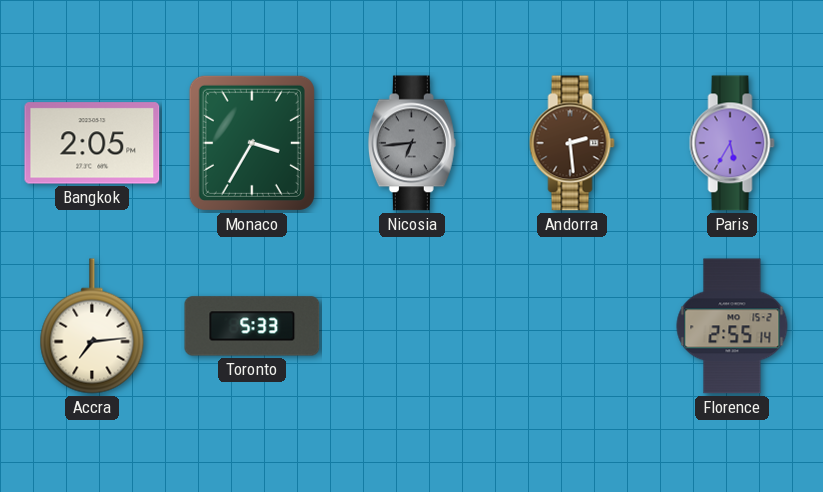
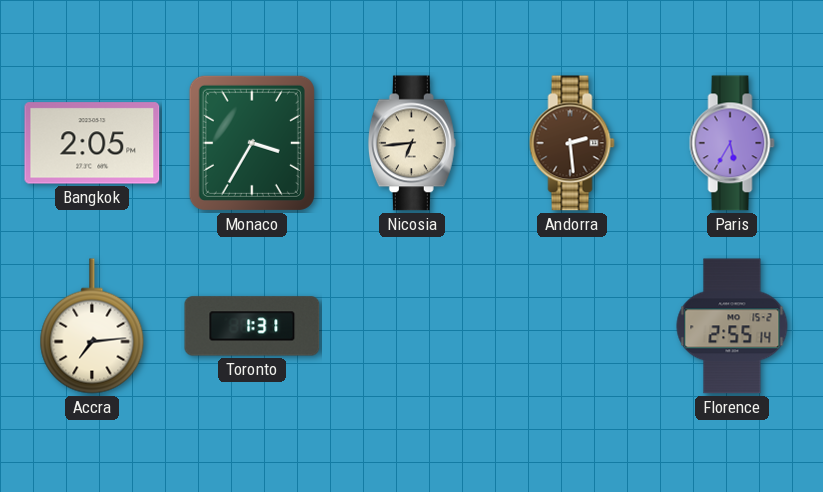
Nicosia dial: grey -> cream
Toronto: 5:33 -> 1:31
